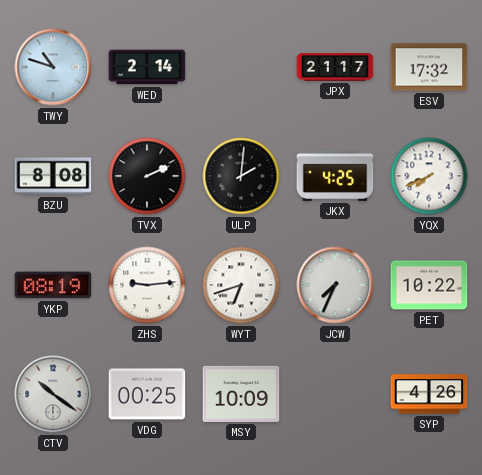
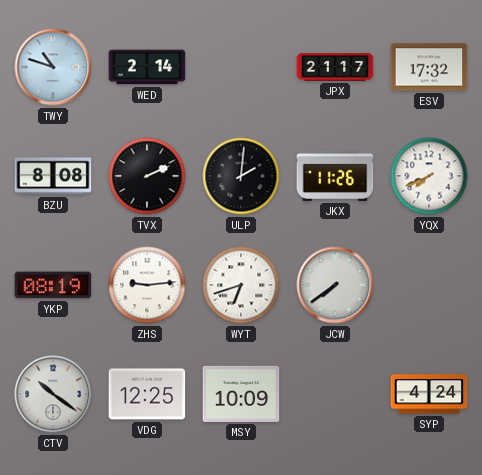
JKX: 4:25 -> 11:26
JCW: 7:34 -> 7:39
PET: 10:22 -> none
VDG: 00:25 -> 12:25
SYP: 4:26 -> 4:24
